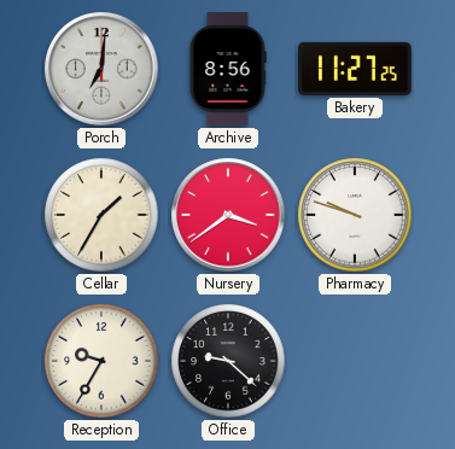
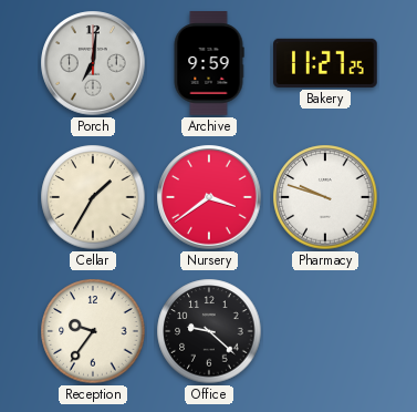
Archive: 8:56 -> 9:59
Reception: 9:35 -> 9:36
